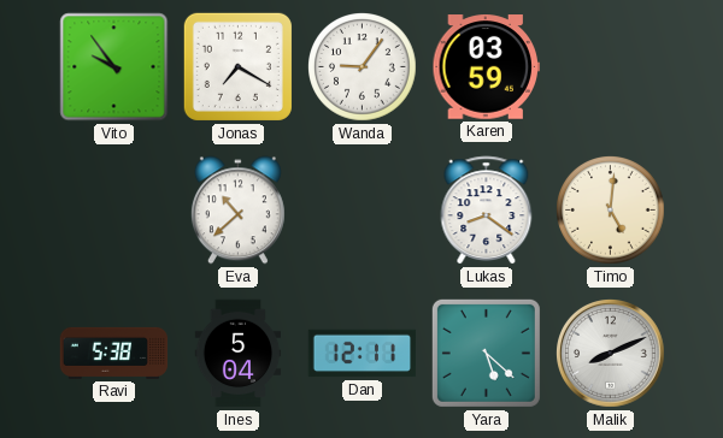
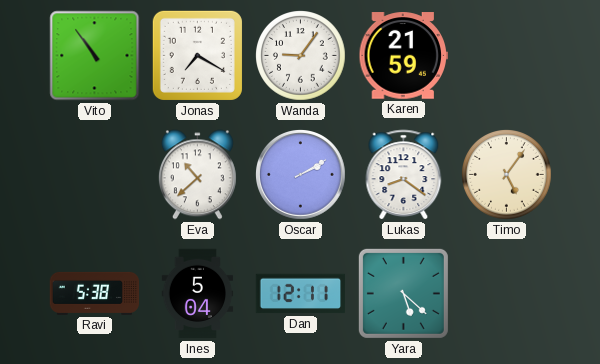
Vito: 9:54 -> 10:54
Karen: 03:59 -> 21:59
Oscar: none -> 2:10
Timo: 5:01 -> 5:06
Malik: 8:11 -> none
